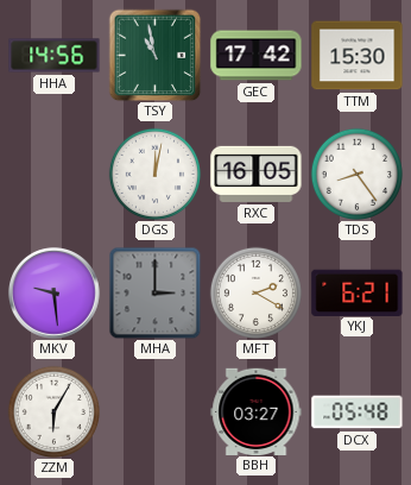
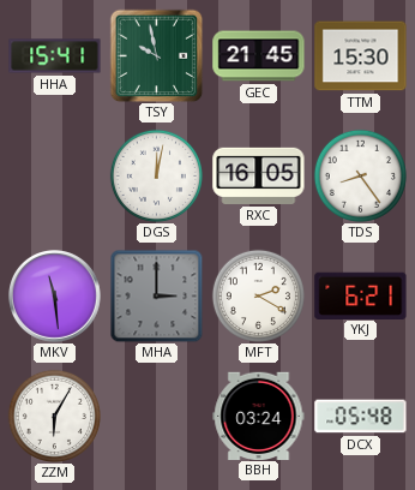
HHA: 14:56 -> 15:41
TSY: 10:58 -> 9:58
GEC: 17:42 -> 21:45
MKV: 9:29 -> 11:29
BBH: 03:27 -> 03:24
